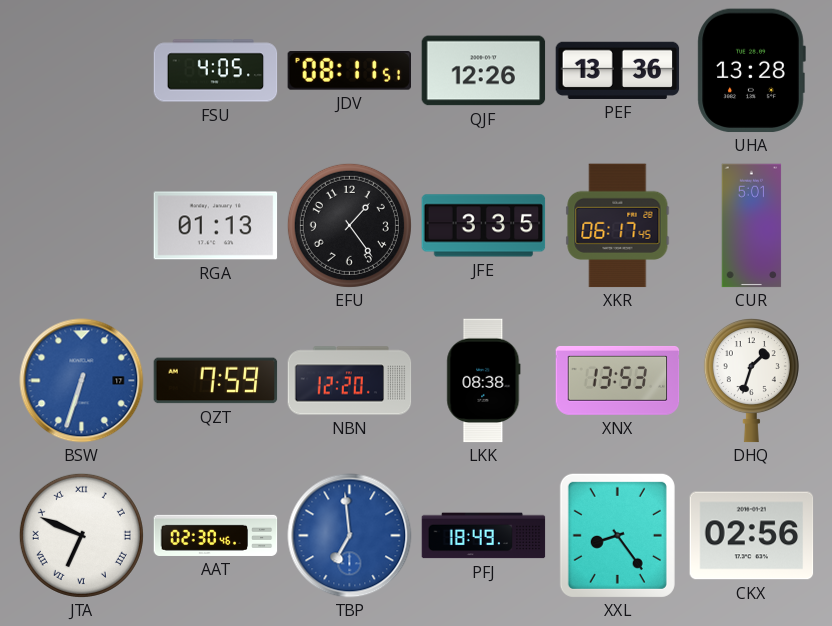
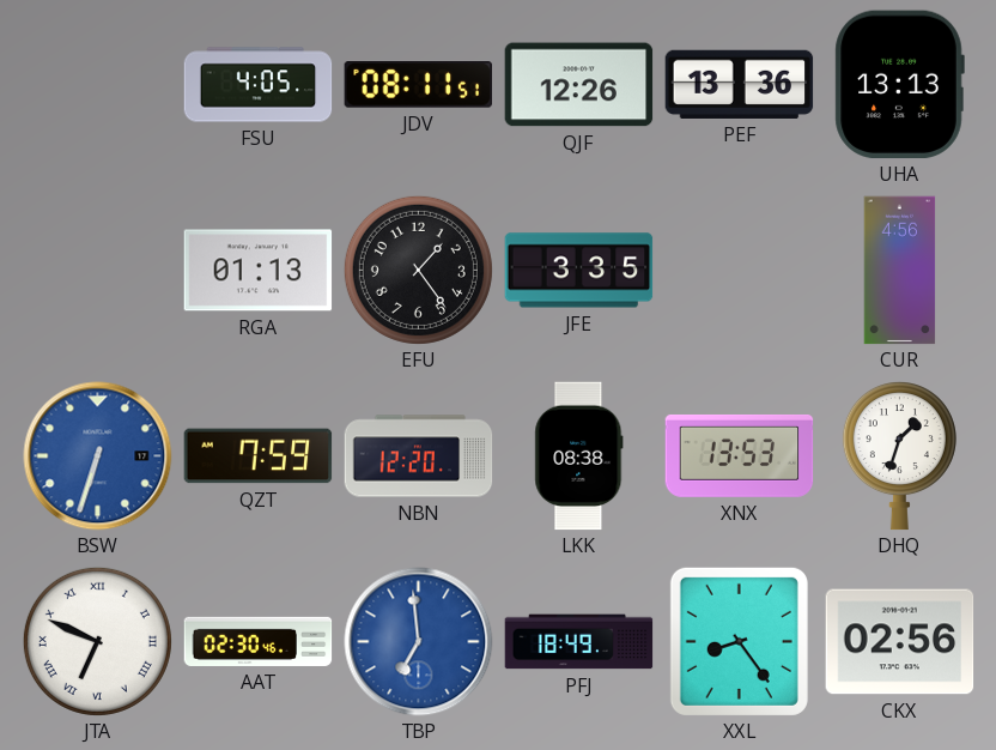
UHA: 13:28 -> 13:13
XKR: 06:17 -> none
CUR: 5:01 -> 4:56
